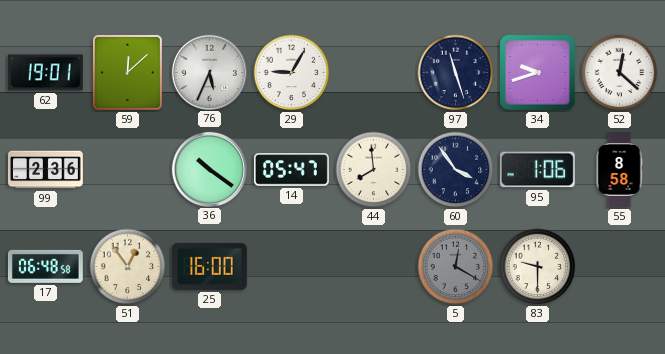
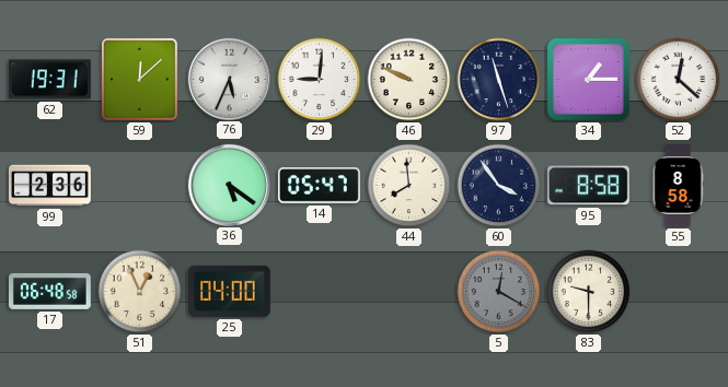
62: 19:01 -> 19:31
29: 9:05 -> 9:01
46: none -> 9:49
34: 9:42 -> 1:15
36: 10:21 -> 5:21
95: 1:06 -> 8:58
51: 12:54 -> 12:56
25: 16:00 -> 04:00
